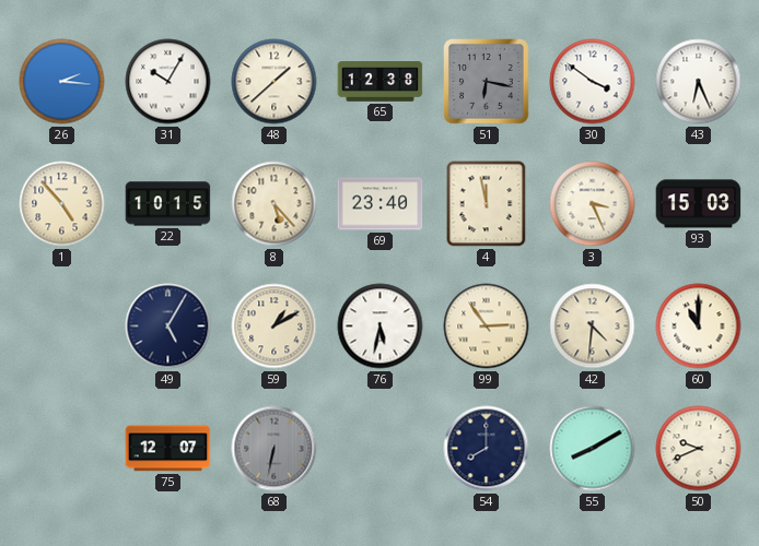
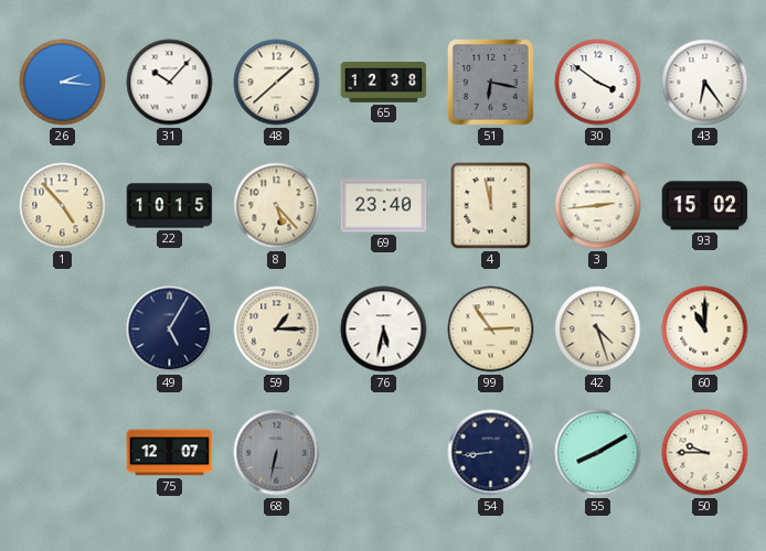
31: 10:05 -> 10:07
43: 6:26 -> 6:24
3: 3:26 -> 2:44
93: 15:03 -> 15:02
59: 1:10 -> 1:15
42: 4:31 -> 4:27
54: 8:00 -> 8:44
50: 9:41 -> 9:45
